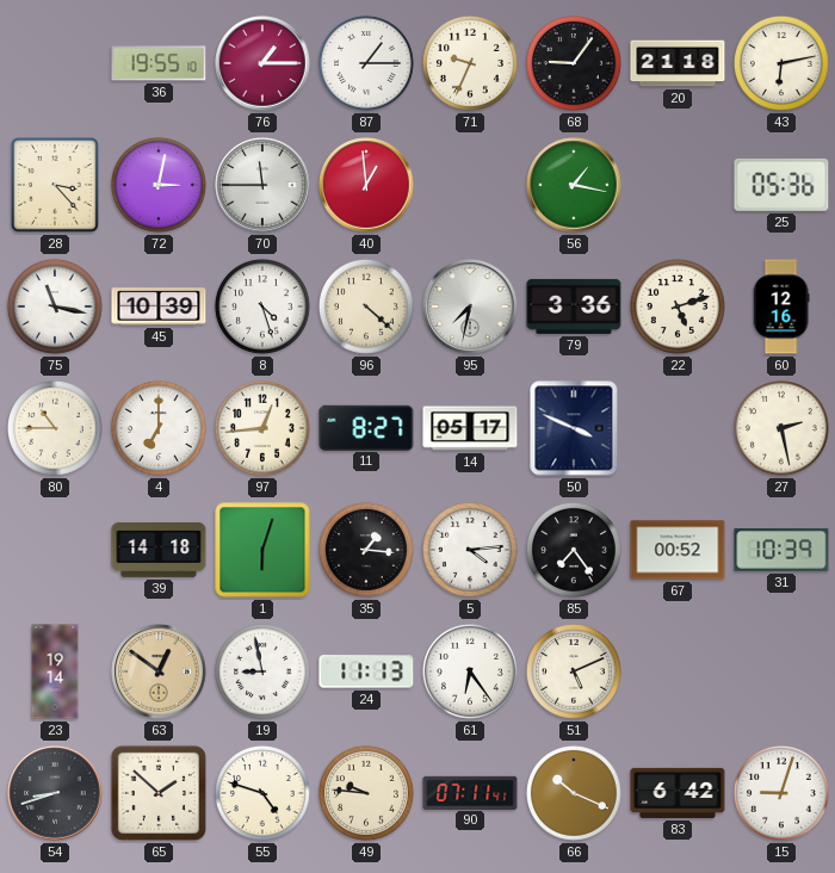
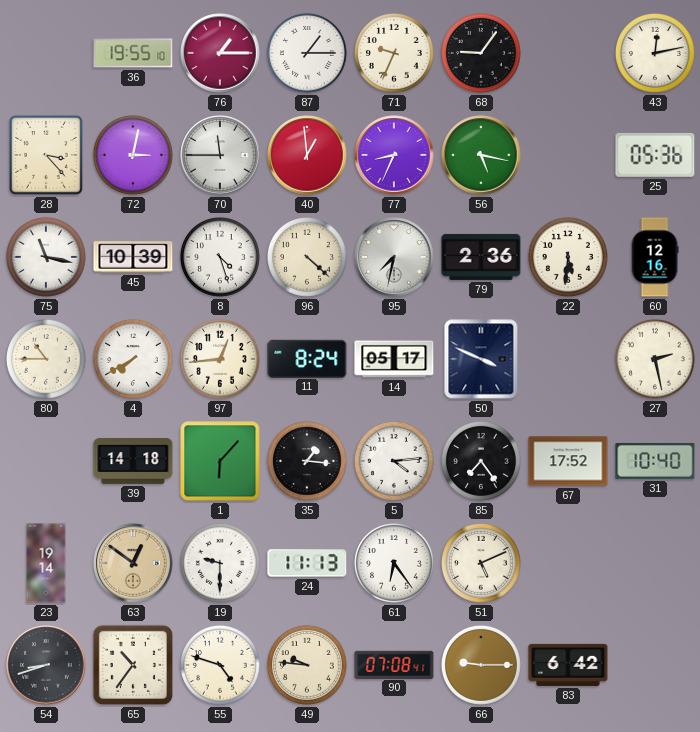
20: 21:18 -> none
43: 6:13 -> 12:13
77: none -> 8:34
56: 1:17 -> 5:17
79: 3:36 -> 2:36
22: 5:12 -> 5:31
4: 7:00 -> 7:40
11: 8:27 -> 8:24
1: 6:03 -> 6:07
67: 00:52 -> 17:52
31: 10:39 -> 10:40
19: 8:58 -> 9:30
65: 1:52 -> 10:36
90: 07:11 -> 07:08
66: 10:19 -> 9:15
15: 9:03 -> none
